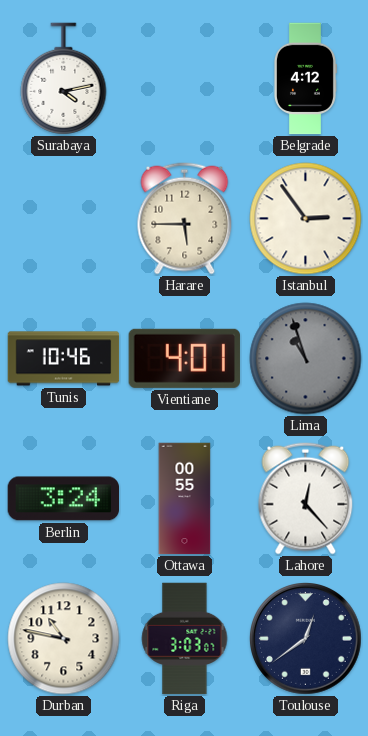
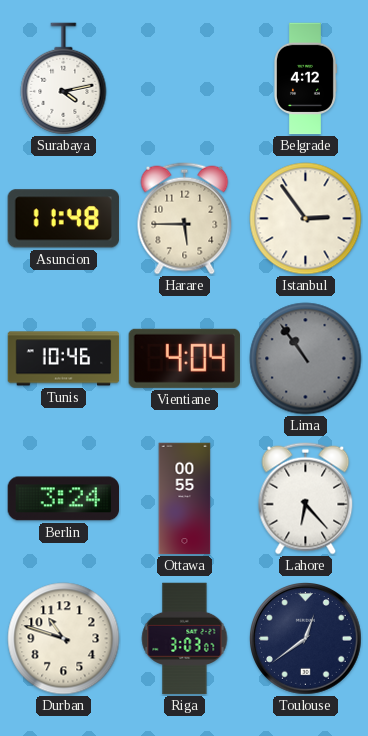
Asuncion: none -> 11:48
Vientiane: 4:01 -> 4:04
Lima: 10:57 -> 10:54
Lahore: 12:23 -> 6:23
Durban: 10:47 -> 10:48
